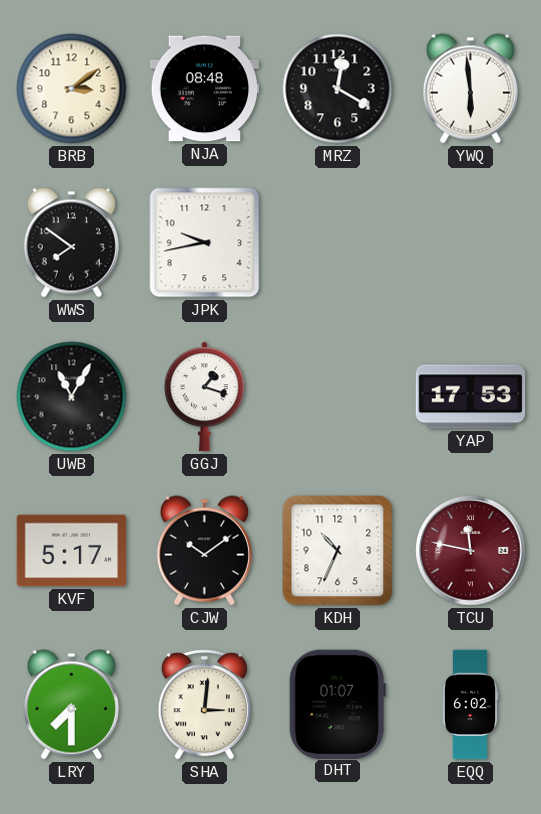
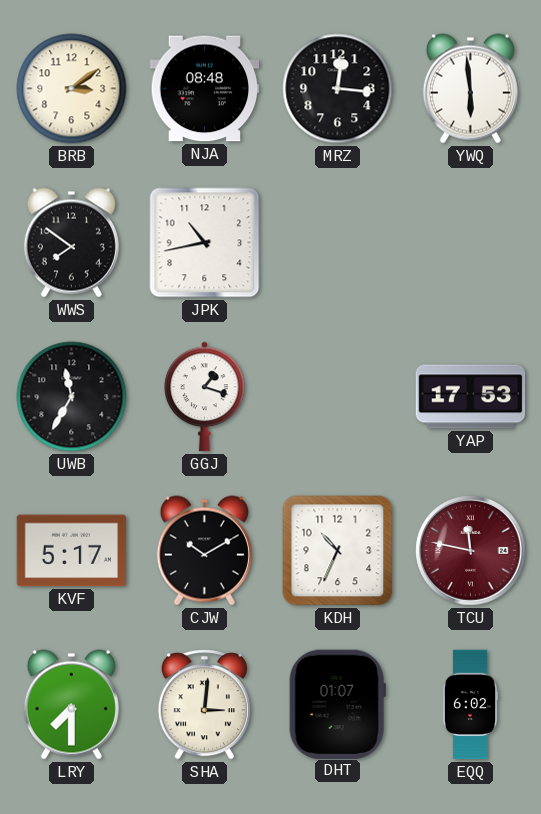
MRZ: 12:20 -> 12:16
JPK: 9:43 -> 10:43
UWB: 11:05 -> 11:35
CJW: 10:09 -> 10:10
